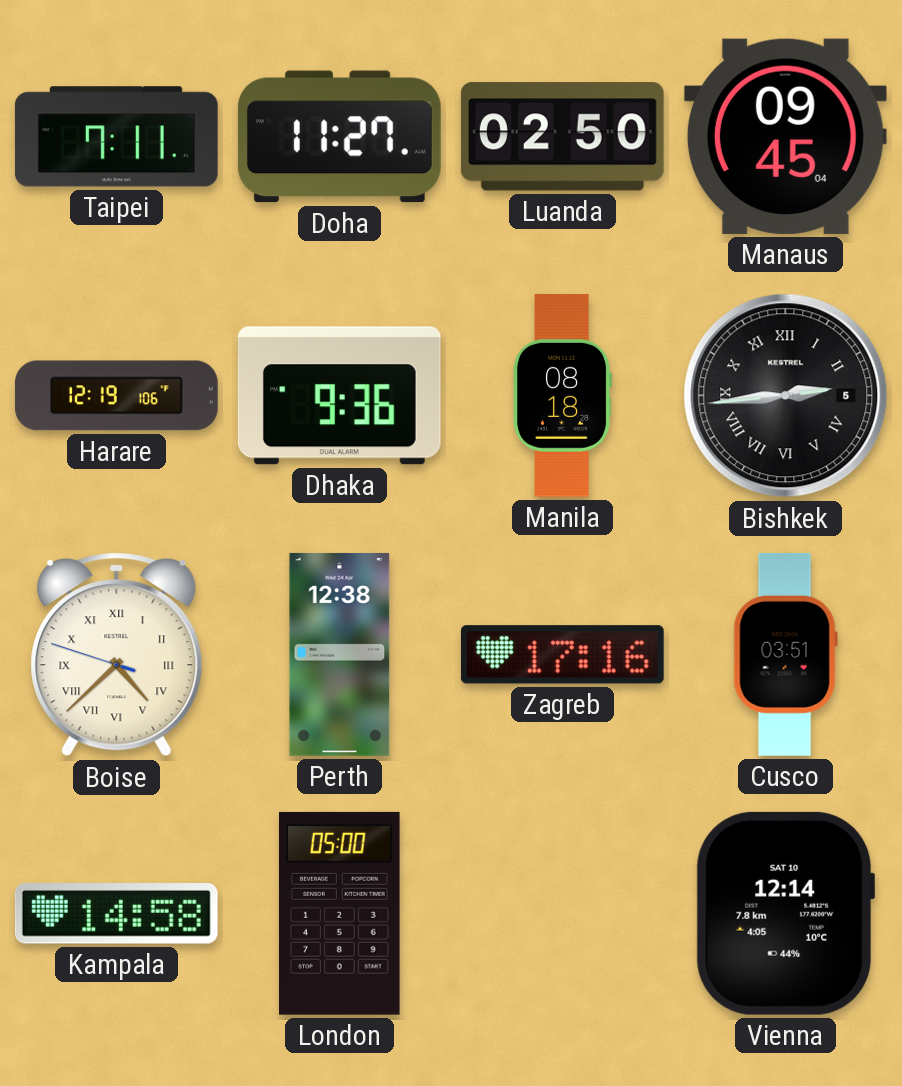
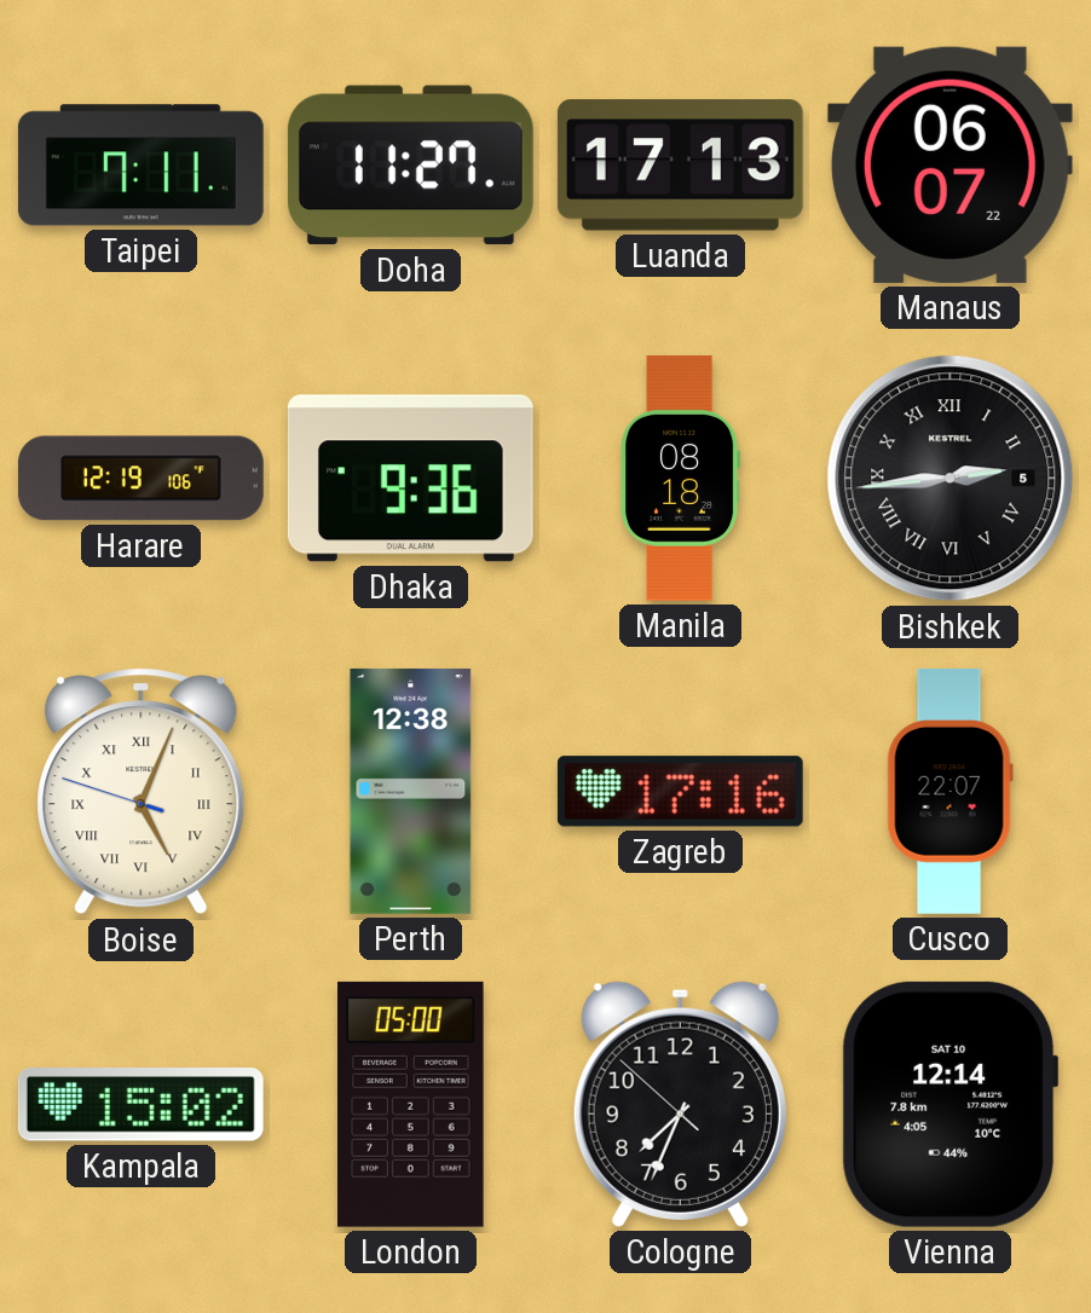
Luanda: 02:50 -> 17:13
Manaus: 09:45 -> 06:07
Boise: 4:37 -> 5:03
Cusco: 03:51 -> 22:07
Kampala: 14:58 -> 15:02
Cologne: none -> 7:33
